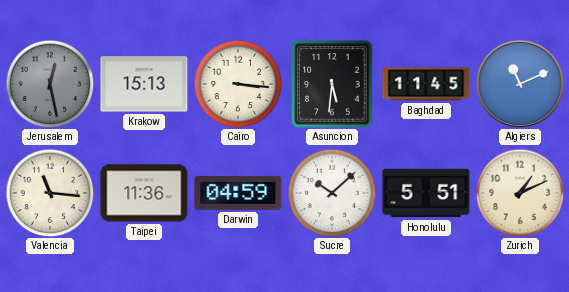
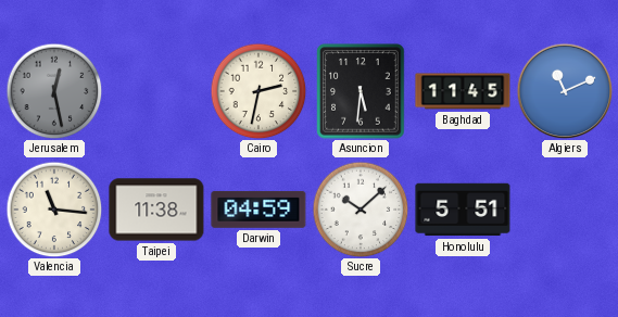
Krakow: 15:13 -> none
Cairo: 3:16 -> 2:32
Taipei: 11:36 -> 11:38
Zurich: 1:11 -> none
